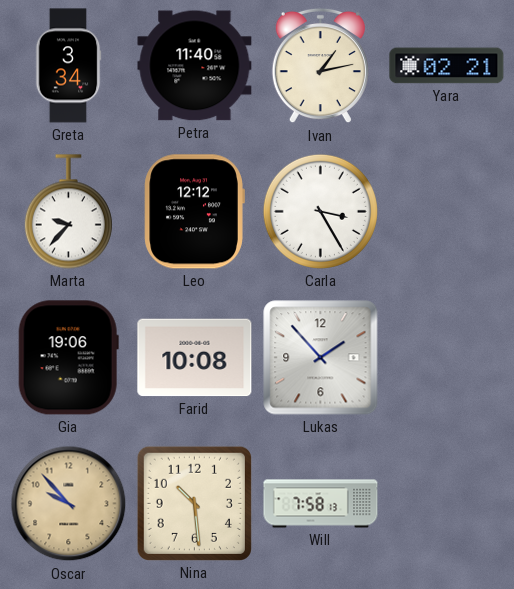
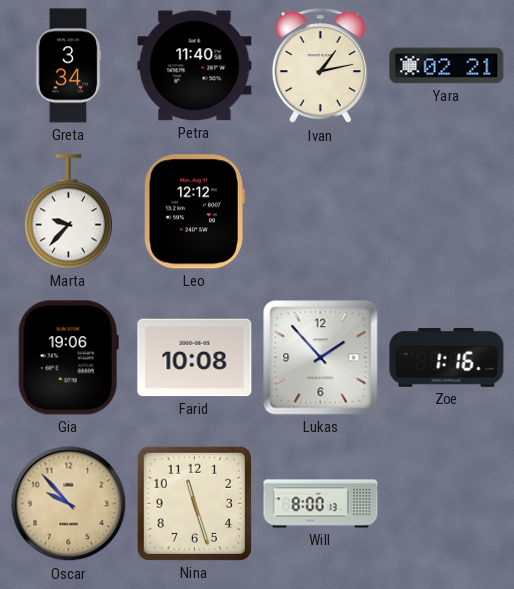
Carla: 3:25 -> none
Zoe: none -> 1:16
Nina: 10:29 -> 11:27
Will: 7:58 -> 8:00
